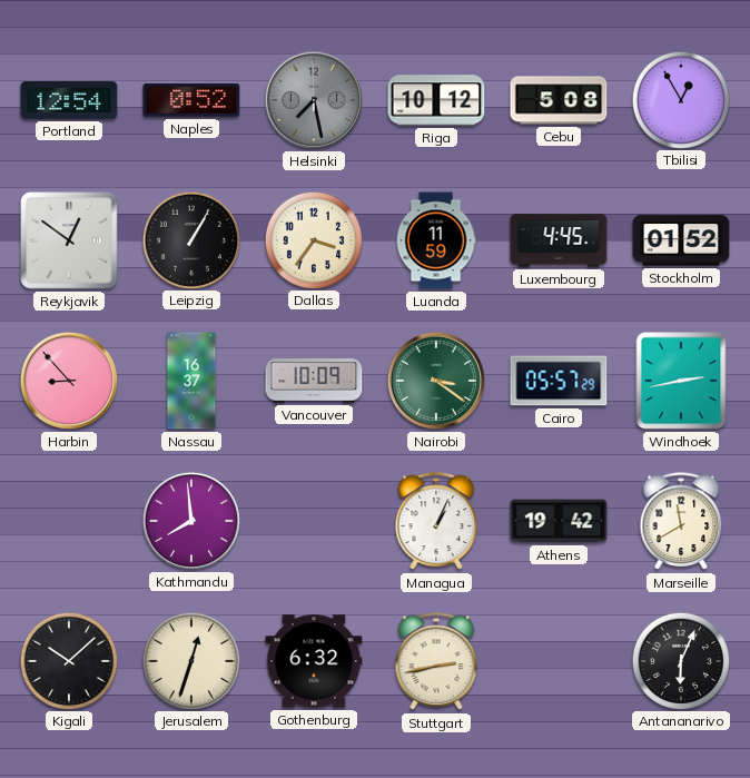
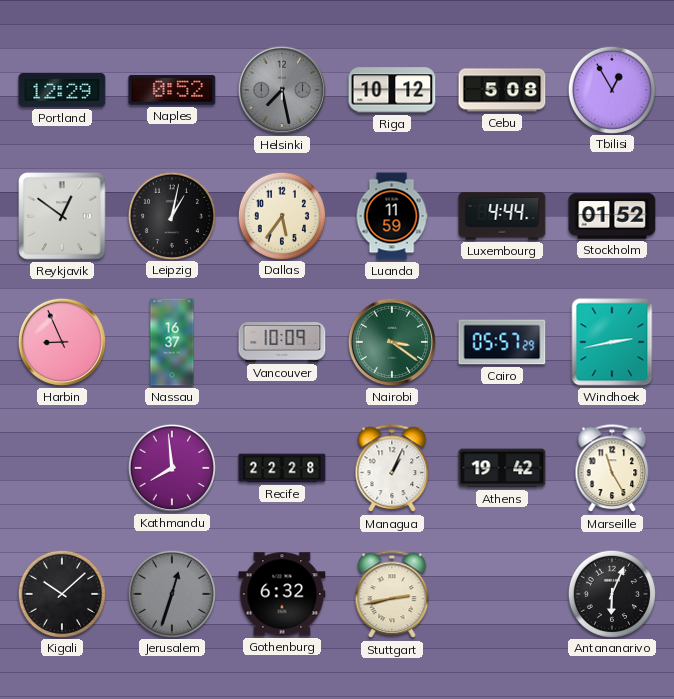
Portland: 12:54 -> 12:29
Leipzig: 1:05 -> 1:02
Dallas: 3:36 -> 5:36
Luxembourg: 4:45 -> 4:44
Harbin: 8:53 -> 8:56
Recife: none -> 22:28
Marseille: 11:40 -> 11:25
Jerusalem dial: cream -> grey
